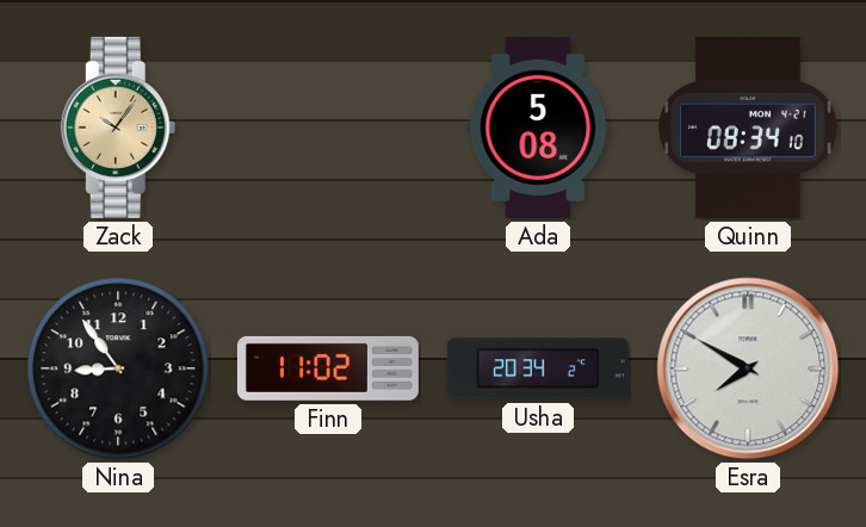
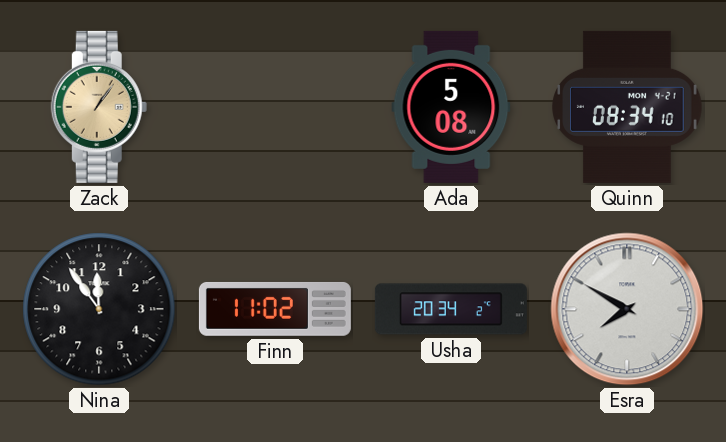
Zack: 10:06 -> 1:06
Nina: 8:54 -> 11:54
